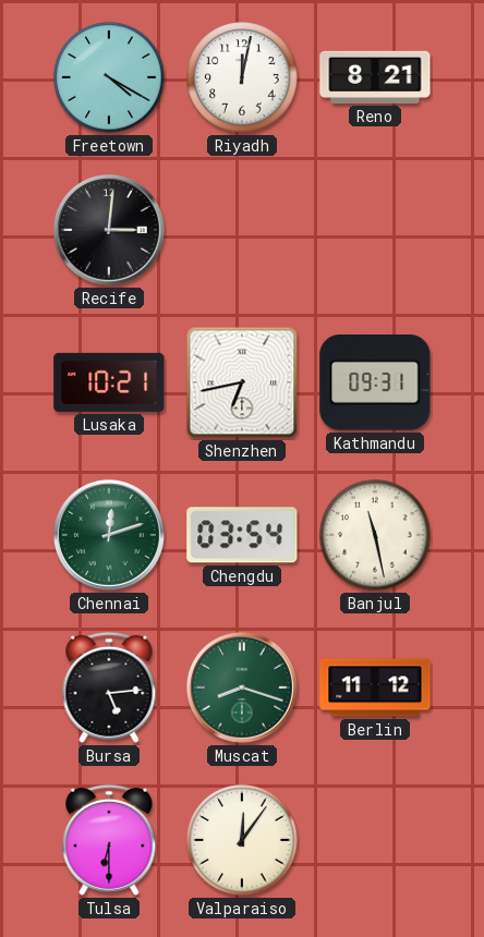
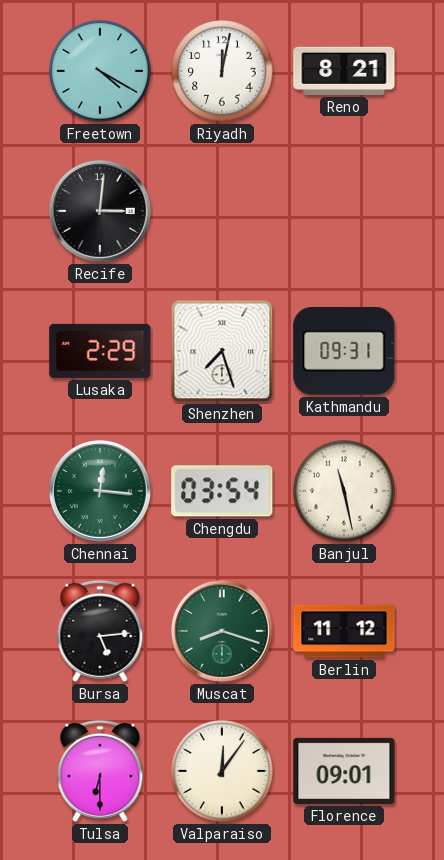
Lusaka: 10:21 -> 2:29
Shenzhen: 6:43 -> 7:27
Chennai: 12:12 -> 12:16
Florence: none -> 09:01
